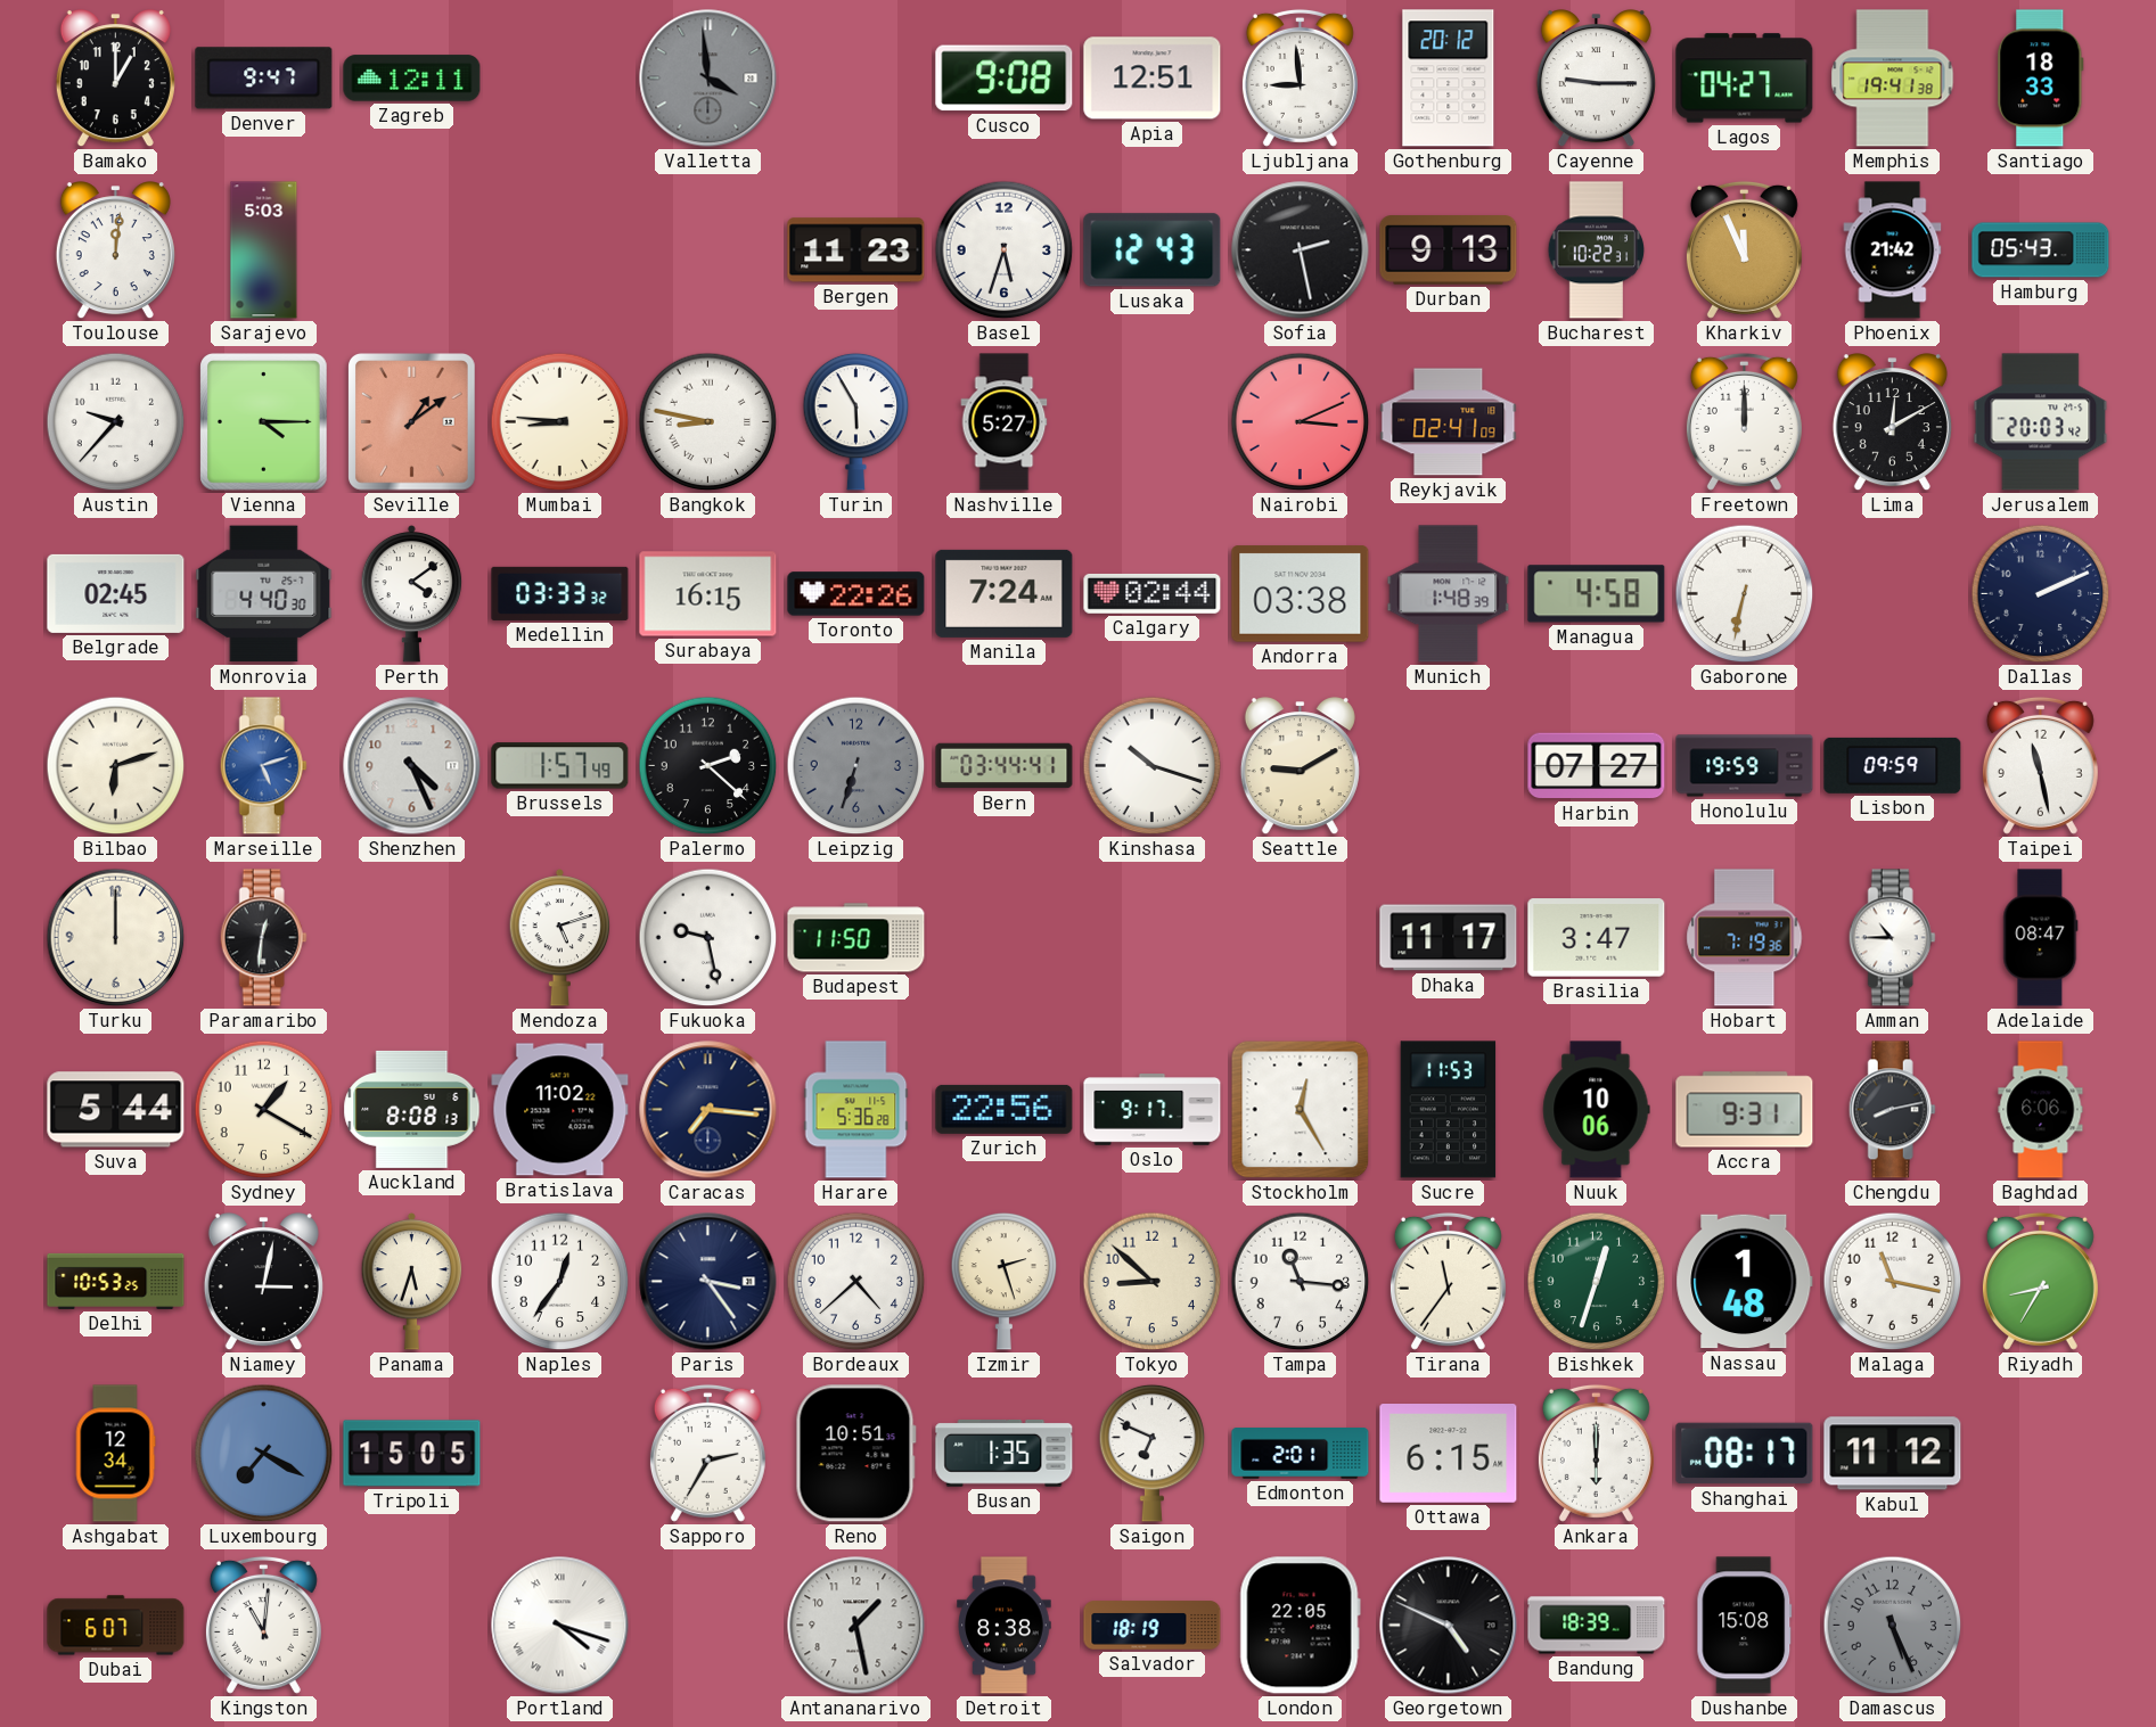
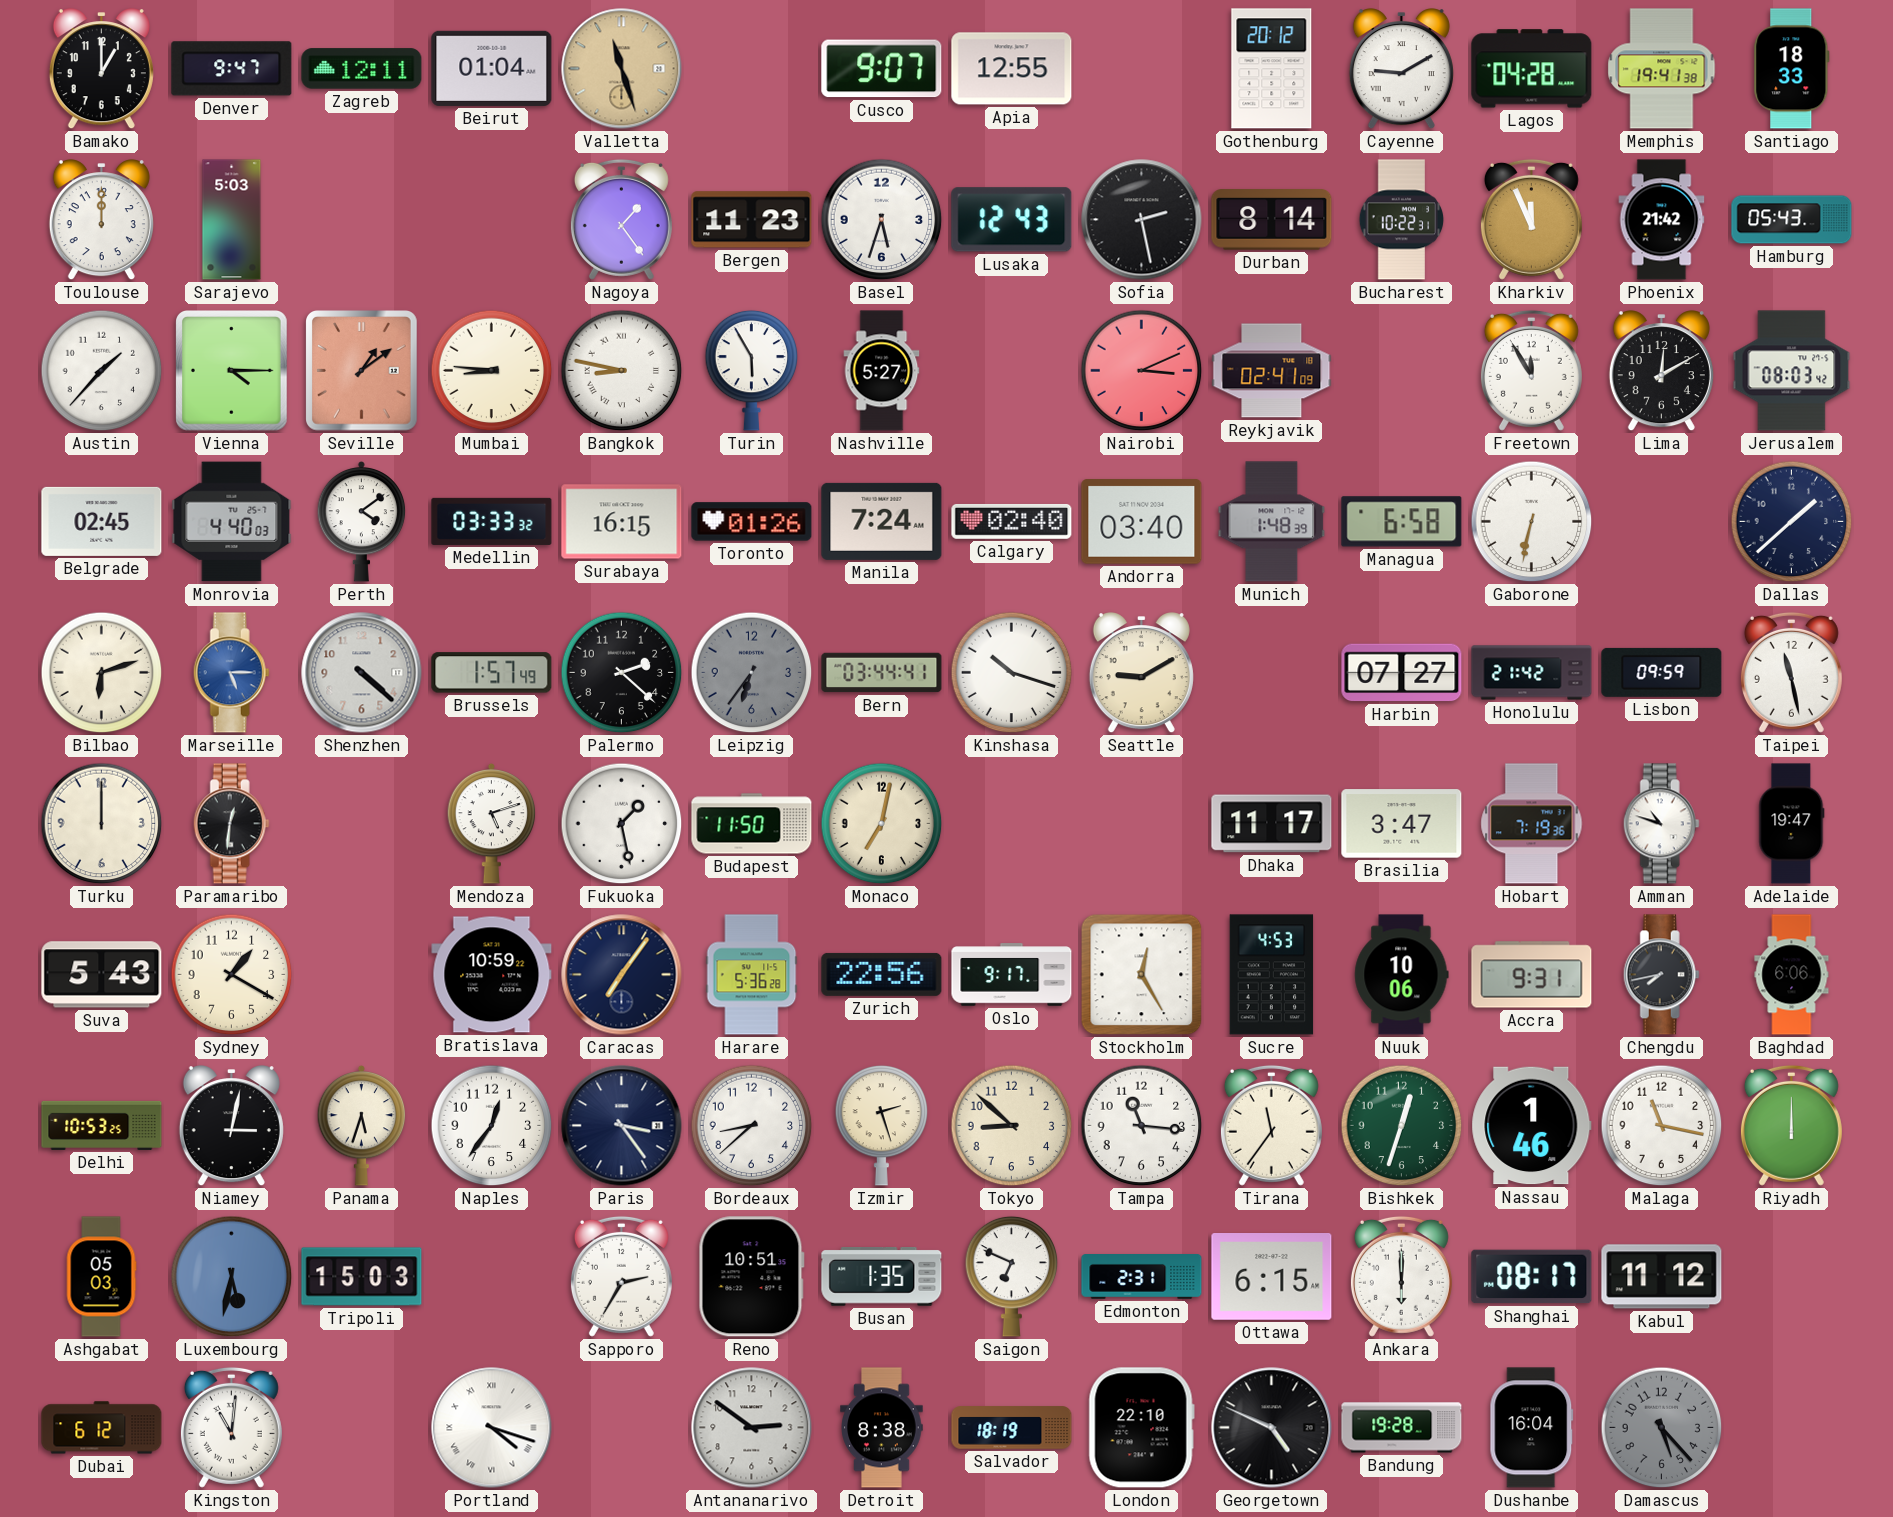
Beirut: none -> 01:04
Valletta: 3:59 -> 11:27
Valletta dial: grey -> champagne
Cusco: 9:08 -> 9:07
Apia: 12:51 -> 12:55
Ljubljana: 8:59 -> none
Cayenne: 9:15 -> 9:10
Lagos: 04:27 -> 04:28
Toulouse: 12:01 -> 12:00
Nagoya: none -> 1:24
Durban: 9:13 -> 8:14
Austin: 9:37 -> 1:37
Freetown: 12:00 -> 11:55
Jerusalem: 20:03 -> 08:03
Monrovia: 4:40:30 -> 4:40:03
Toronto: 22:26 -> 01:26
Calgary: 02:44 -> 02:40
Andorra: 03:38 -> 03:40
Managua: 4:58 -> 6:58
Dallas: 2:11 -> 1:38
Marseille: 5:12 -> 5:15
Shenzhen: 4:26 -> 4:22
Leipzig: 6:33 -> 6:36
Honolulu: 19:59 -> 21:42
Fukuoka: 9:28 -> 1:28
Monaco: none -> 7:02
Amman: 10:45 -> 10:48
Adelaide: 08:47 -> 19:47
Suva: 5:44 -> 5:43
Auckland: 8:08 -> none
Bratislava: 11:02 -> 10:59
Caracas: 7:16 -> 7:06
Sucre: 11:53 -> 4:53
Chengdu: 8:13 -> 7:43
Bordeaux: 4:38 -> 8:38
Nassau: 1:48 -> 1:46
Riyadh: 8:35 -> 12:00
Ashgabat: 12:34 -> 05:03
Luxembourg: 7:20 -> 5:32
Tripoli: 15:05 -> 15:03
Edmonton: 2:01 -> 2:31
Dubai: 6:07 -> 6:12
Antananarivo: 1:28 -> 2:51
London: 22:05 -> 22:10
Bandung: 18:39 -> 19:28
Dushanbe: 15:08 -> 16:04
Damascus: 5:26 -> 5:23
